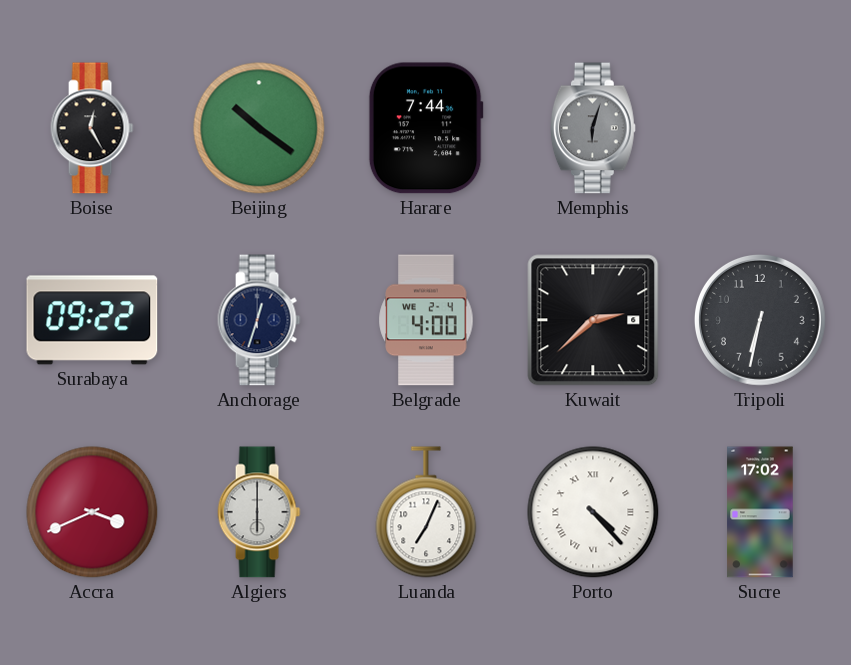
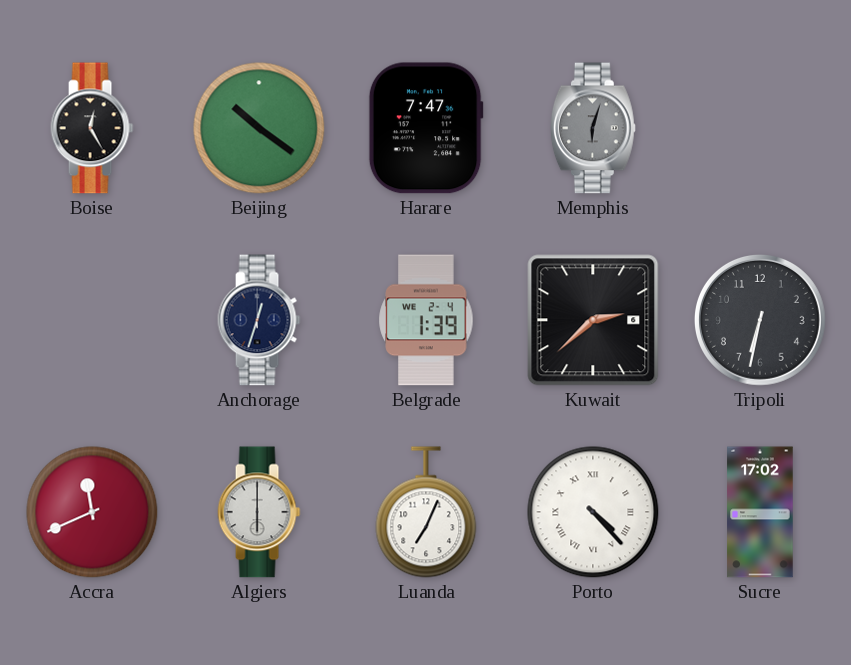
Harare: 7:44 -> 7:47
Surabaya: 09:22 -> none
Belgrade: 4:00 -> 1:39
Accra: 3:41 -> 11:41
